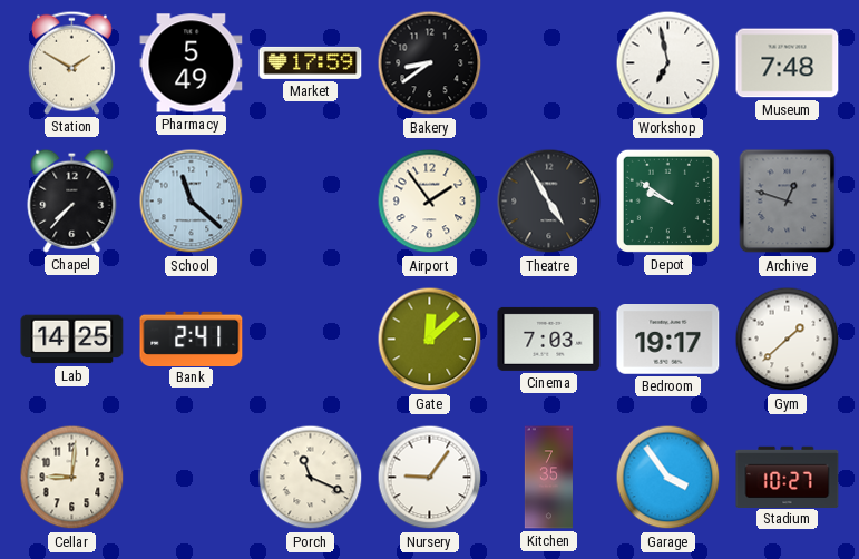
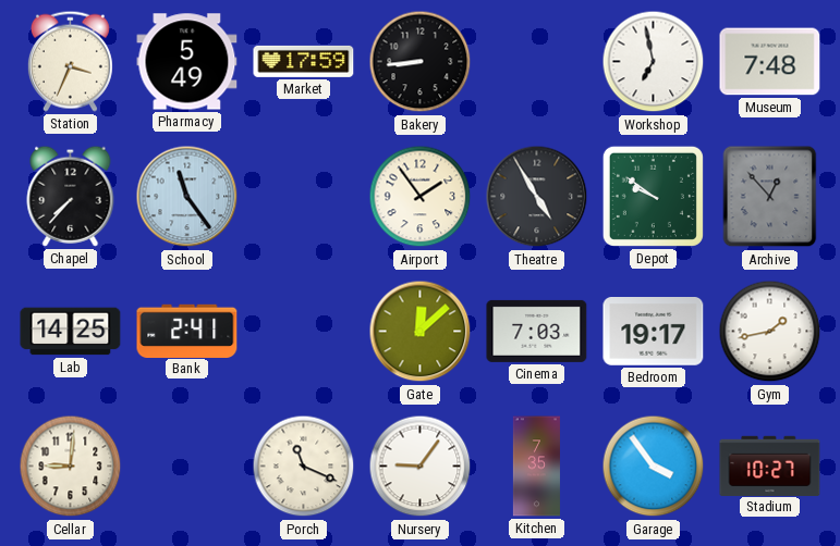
Station: 1:50 -> 3:34
Bakery: 8:39 -> 8:44
School: 11:22 -> 11:24
Archive: 12:48 -> 12:53
Gym: 1:38 -> 1:43
